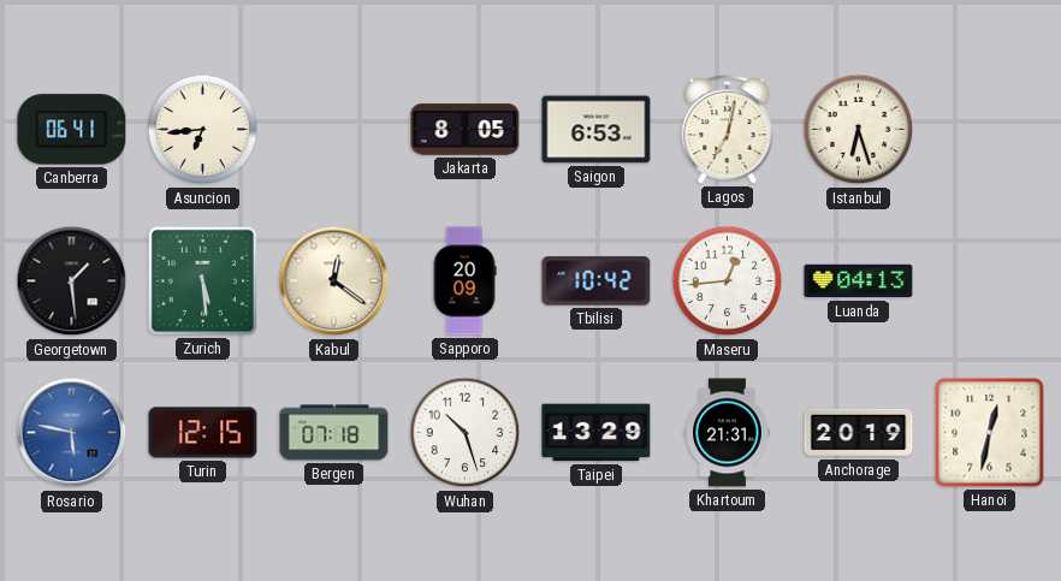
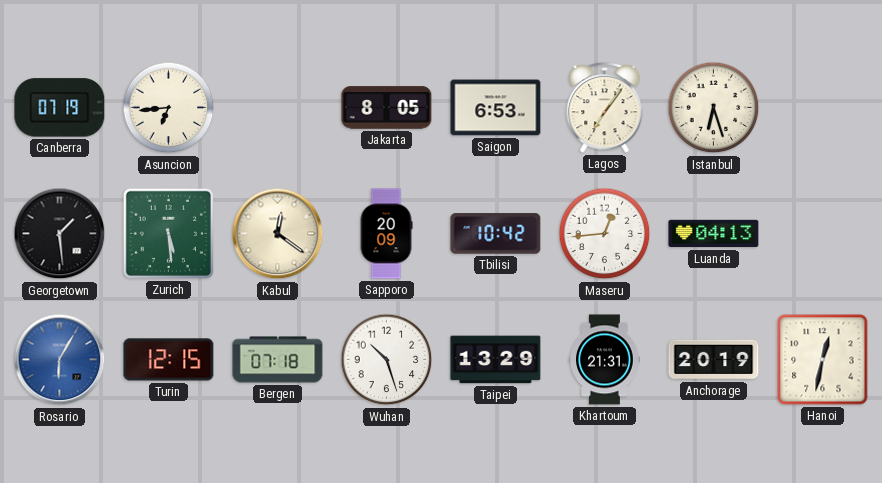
Canberra: 06:41 -> 07:19
Lagos: 7:02 -> 7:06
Rosario: 5:47 -> 6:05
